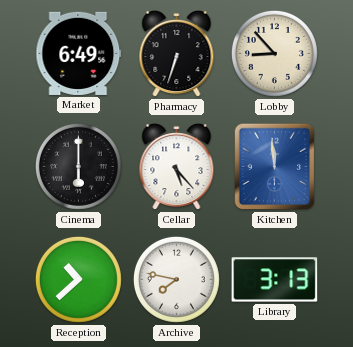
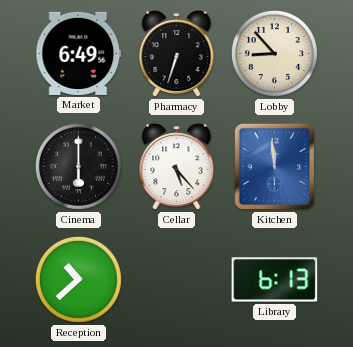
Archive: 7:47 -> none
Library: 3:13 -> 6:13
